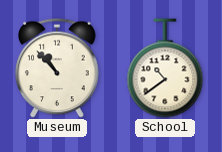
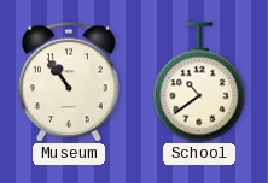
Museum: 10:53 -> 10:54
